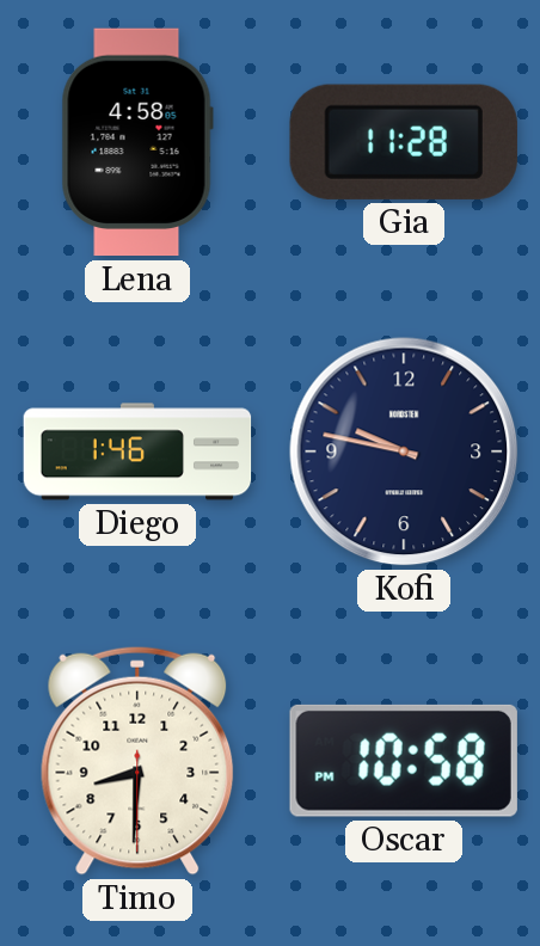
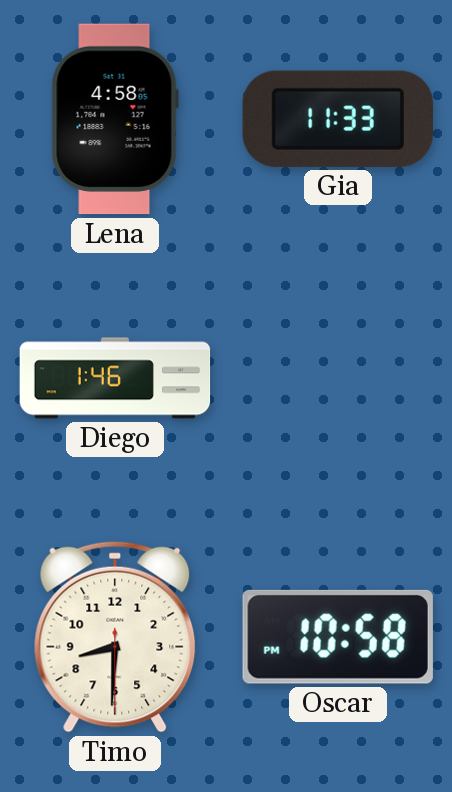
Gia: 11:28 -> 11:33
Kofi: 9:47 -> none
